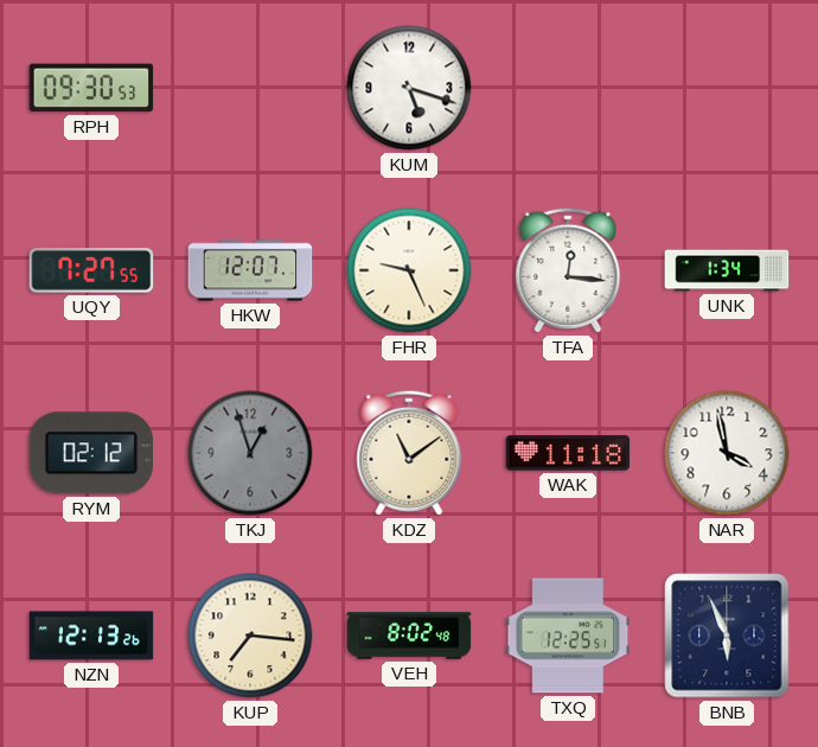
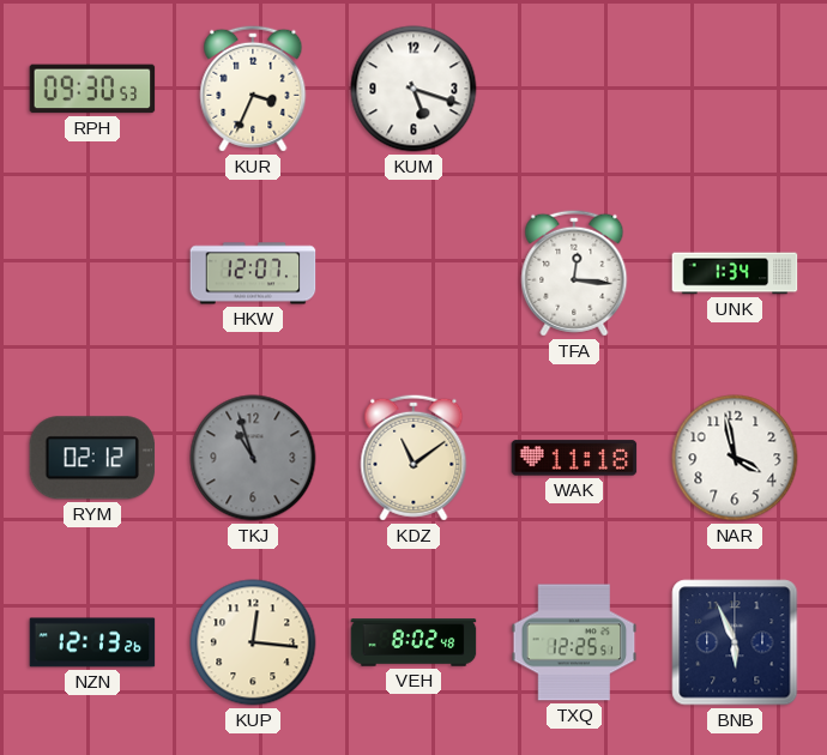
KUR: none -> 3:34
UQY: 7:27 -> none
FHR: 9:26 -> none
TKJ: 12:57 -> 10:57
KUP: 7:16 -> 12:16
